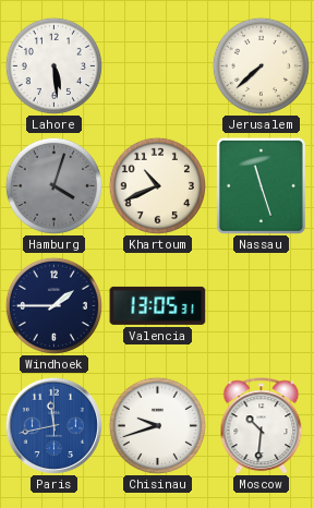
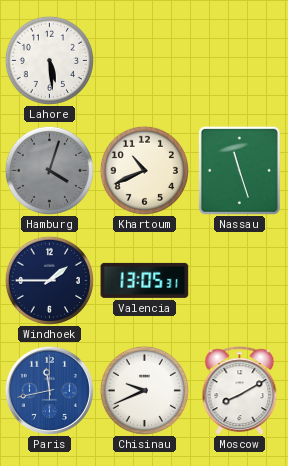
Jerusalem: 7:38 -> none
Chisinau: 9:42 -> 9:41
Moscow: 10:31 -> 8:10
